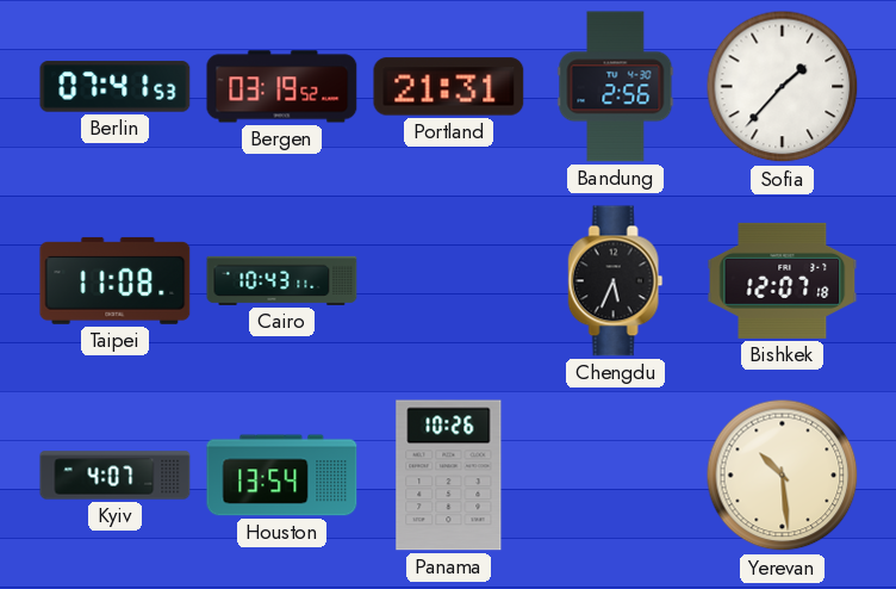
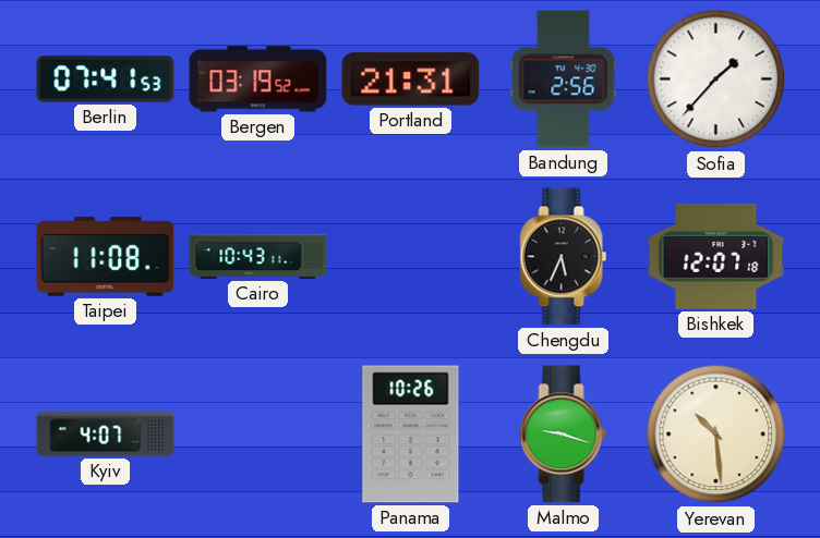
Houston: 13:54 -> none
Malmo: none -> 9:18
